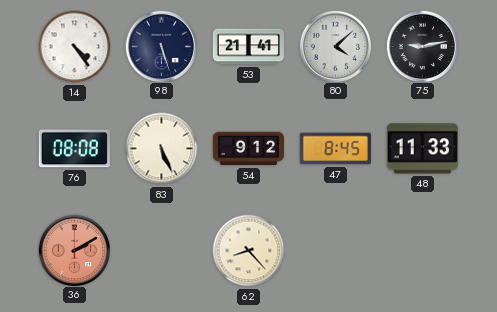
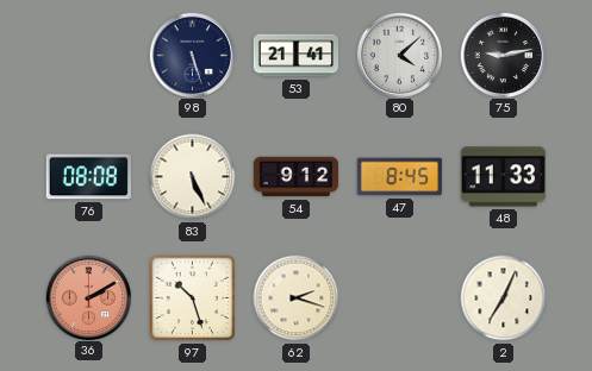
14: 4:24 -> none
97: none -> 10:27
62: 8:23 -> 2:18
2: none -> 7:04
